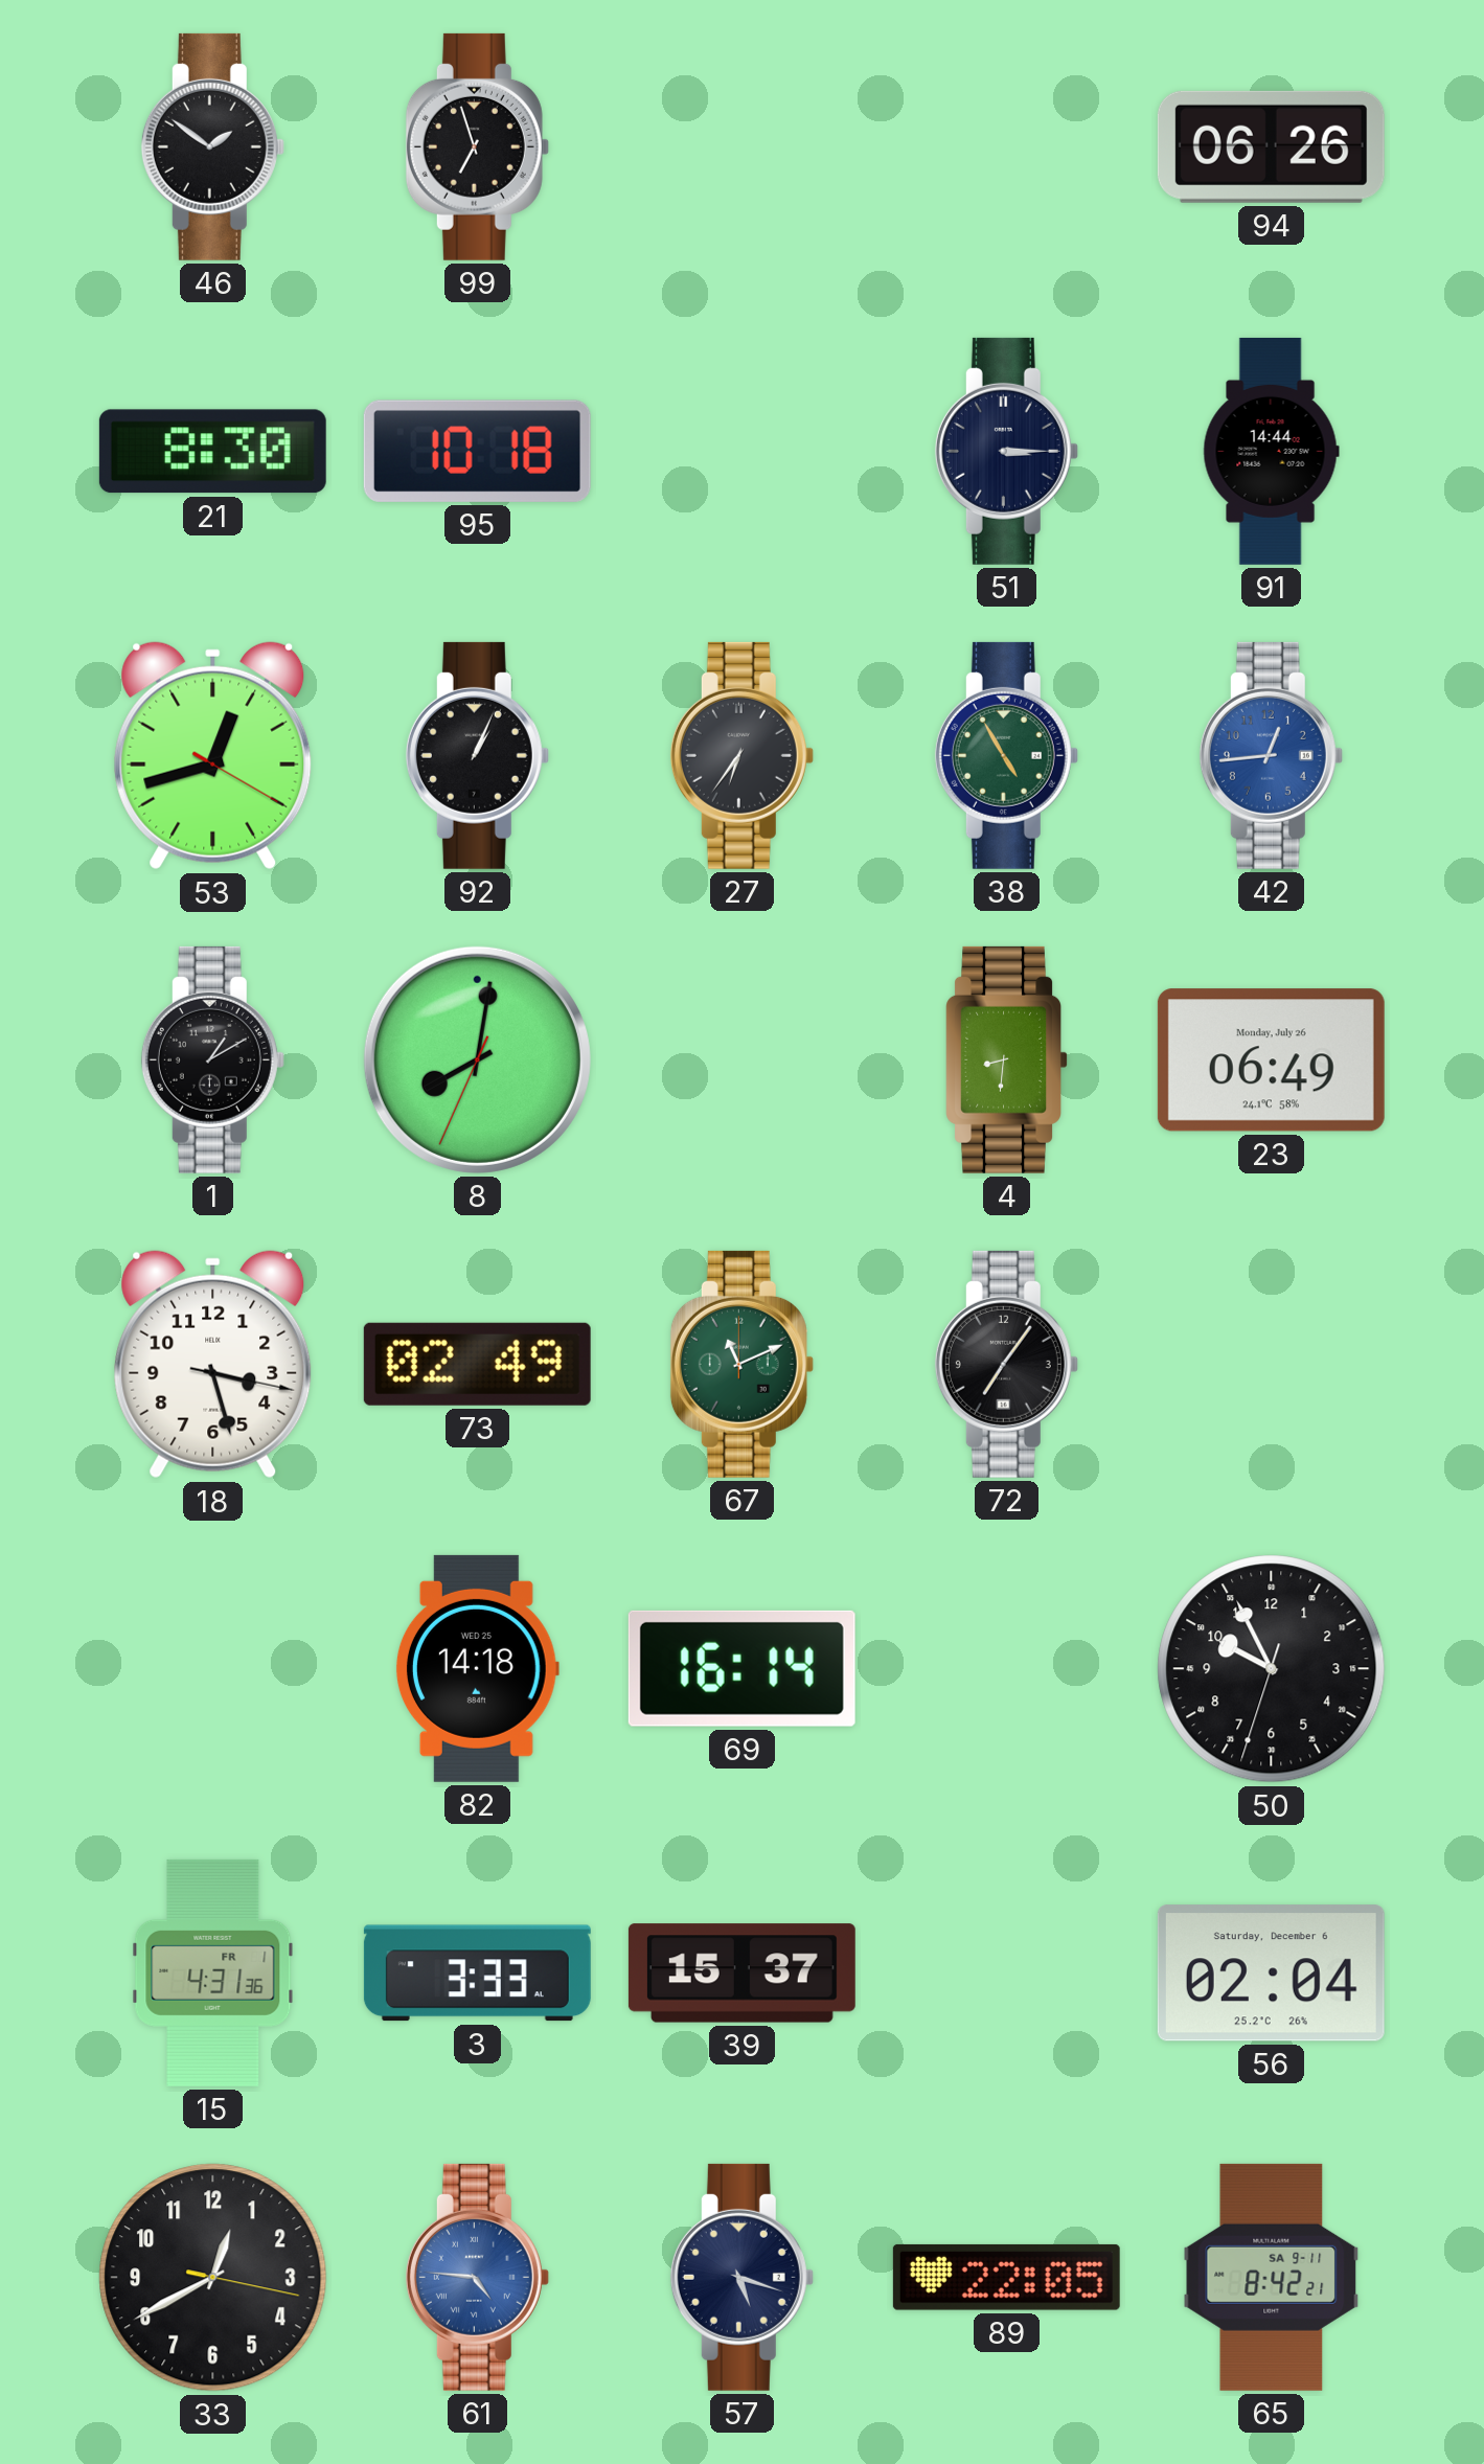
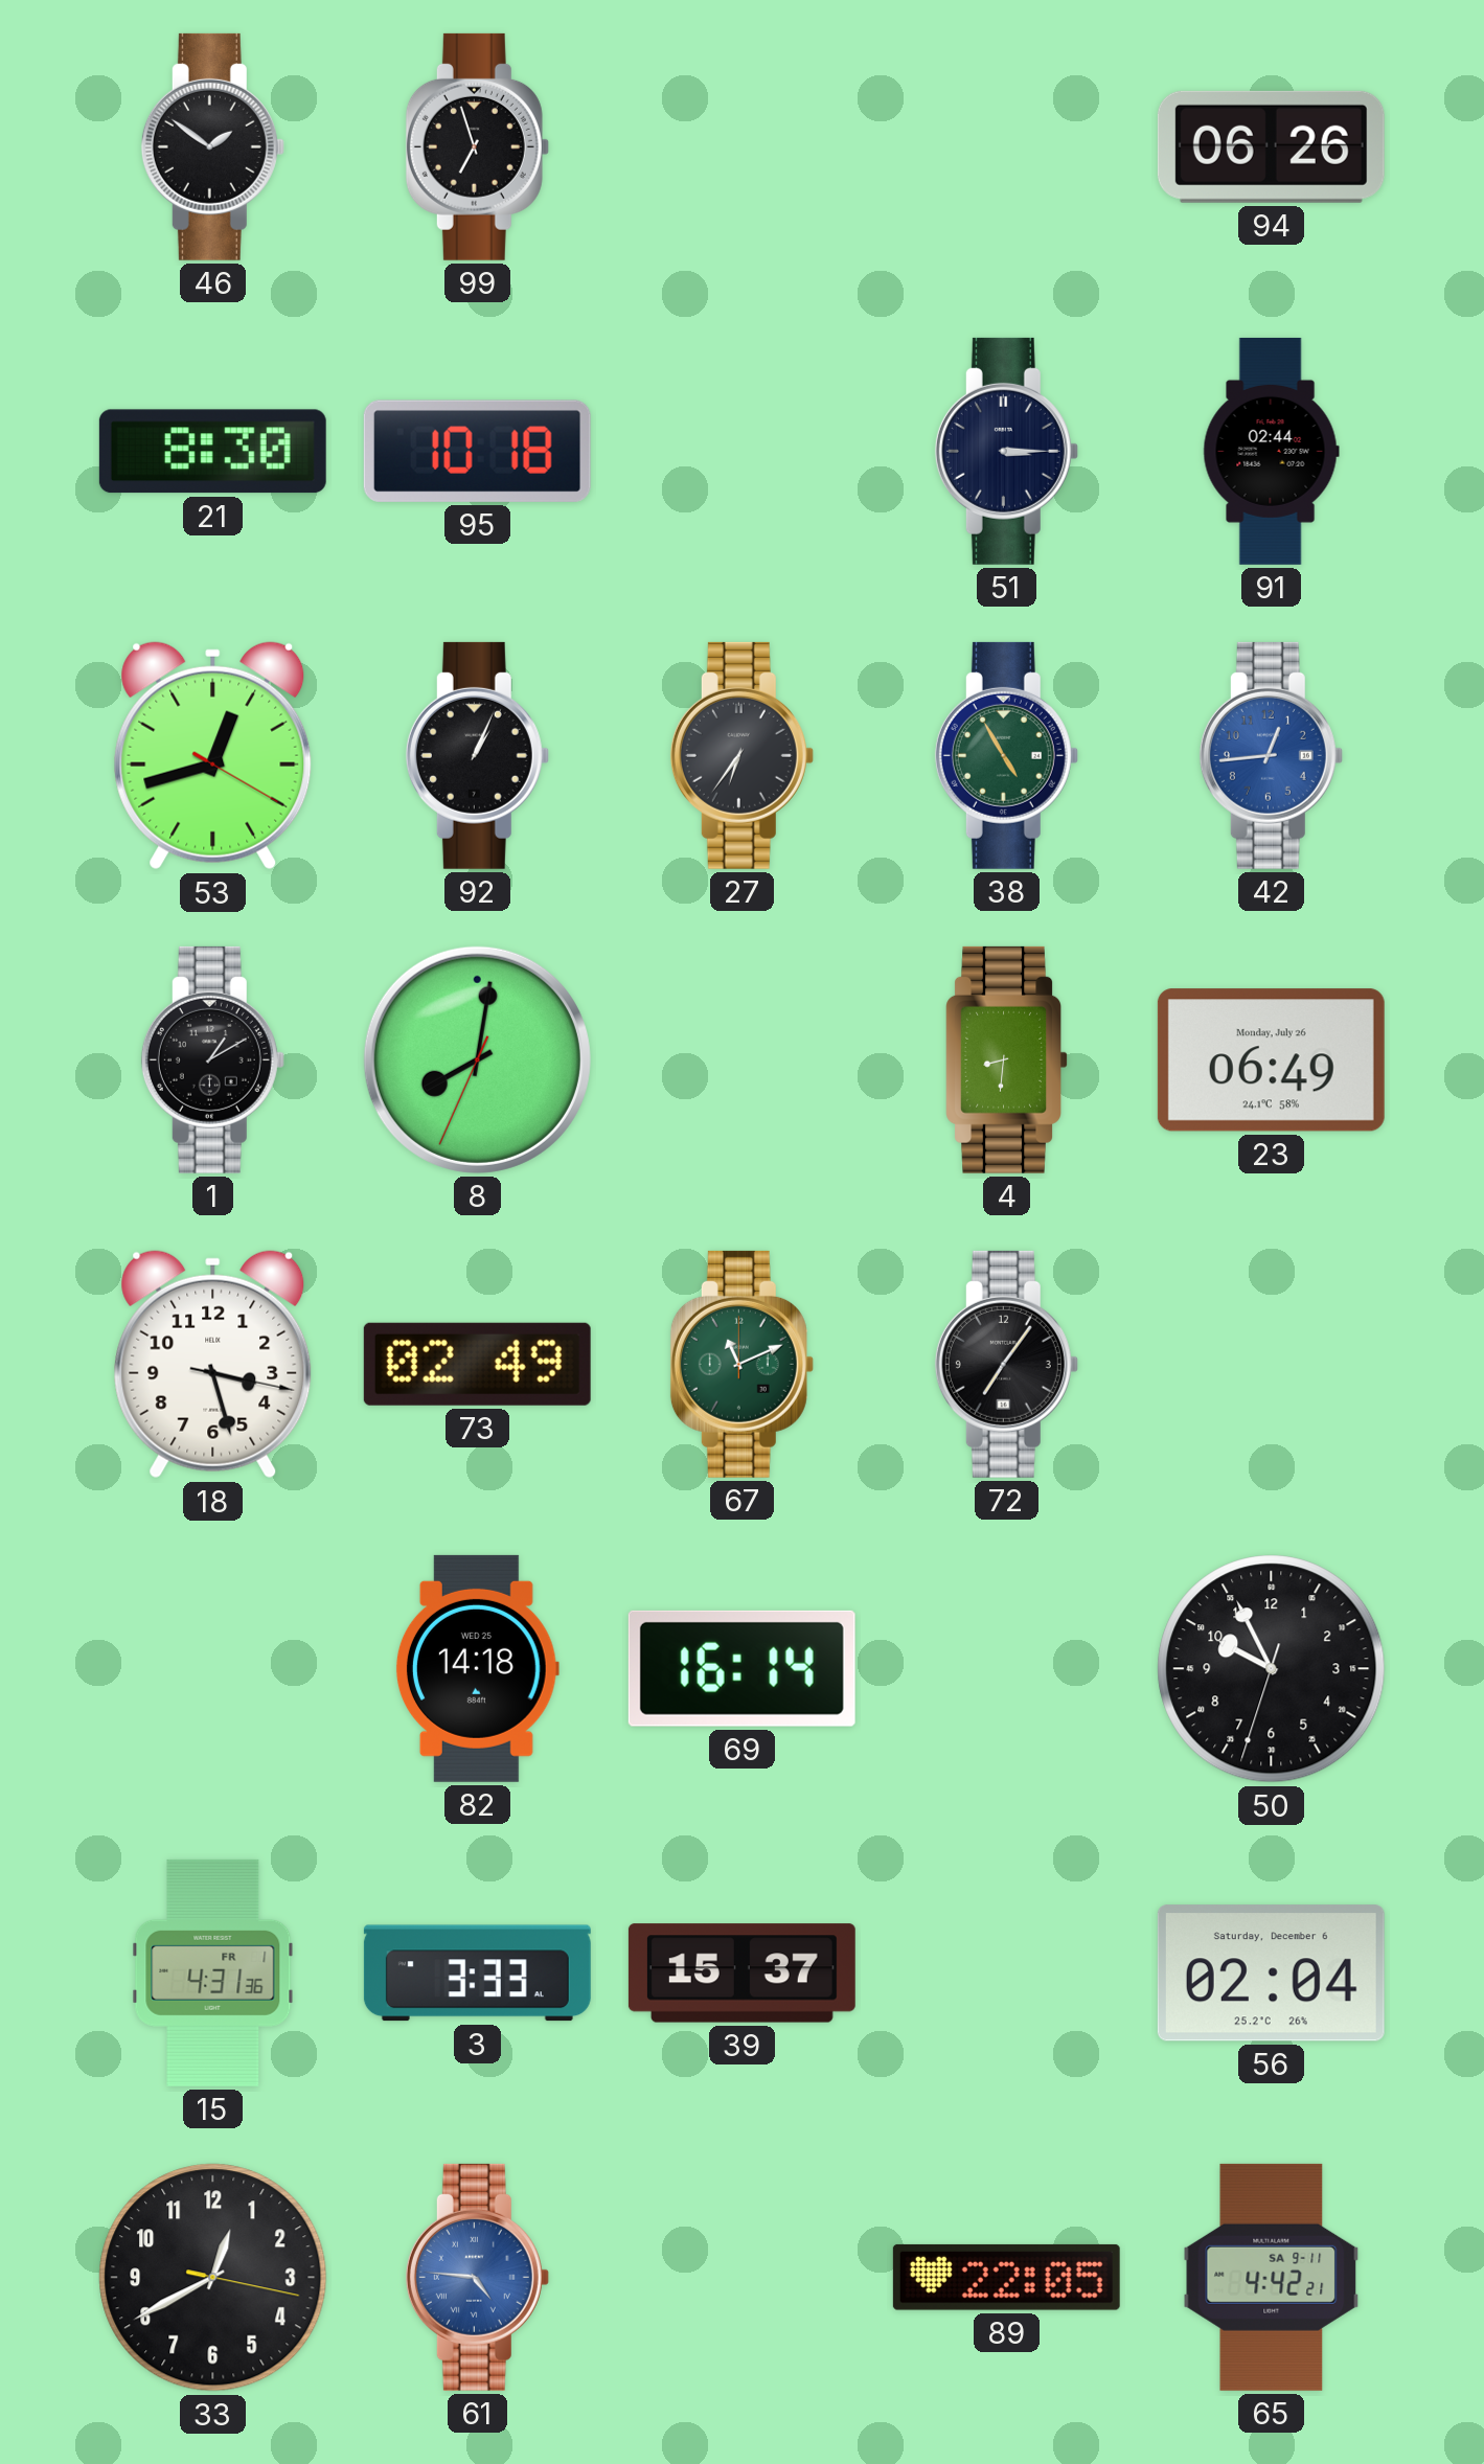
91: 14:44 -> 02:44
57: 5:18 -> none
65: 8:42 -> 4:42
